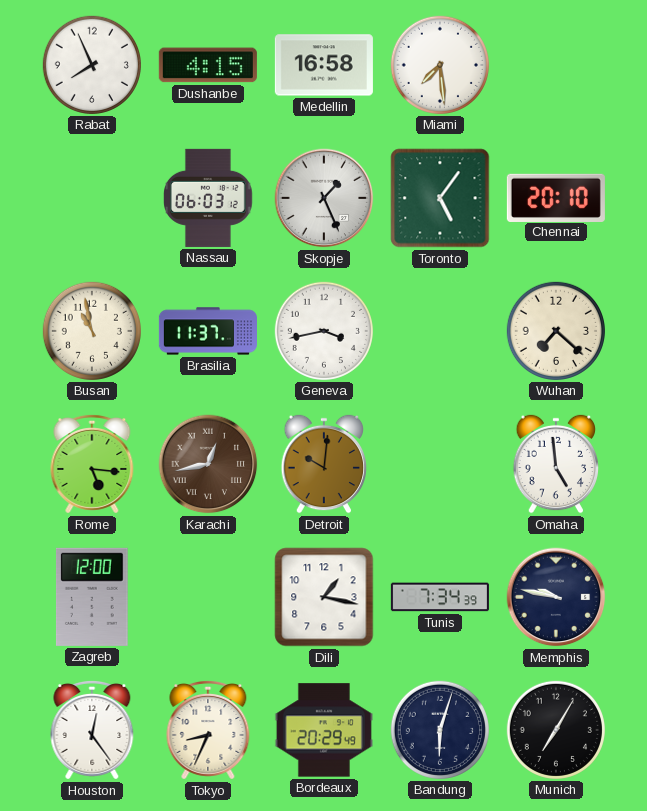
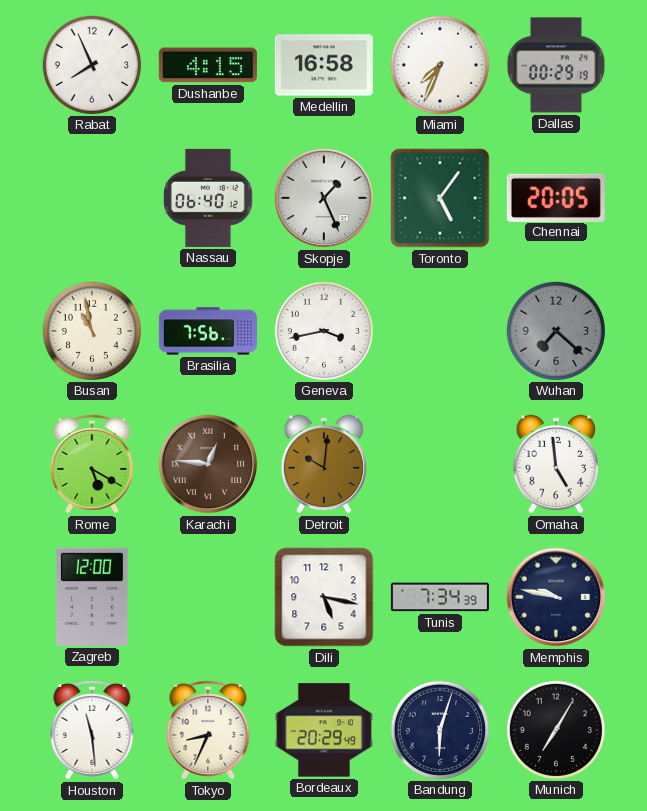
Miami: 7:29 -> 7:34
Dallas: none -> 00:29
Nassau: 06:03 -> 06:40
Chennai: 20:10 -> 20:05
Brasilia: 11:37 -> 7:56
Wuhan dial: cream -> grey
Rome: 5:16 -> 5:20
Karachi: 12:43 -> 12:46
Dili: 1:17 -> 5:17
Houston: 12:24 -> 11:29
